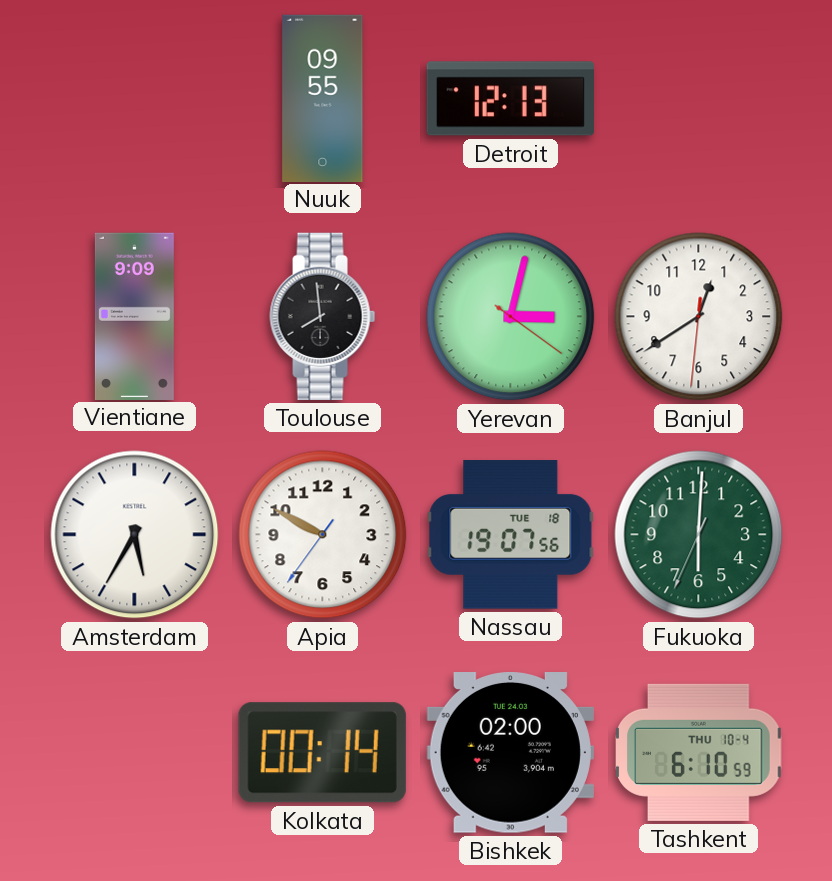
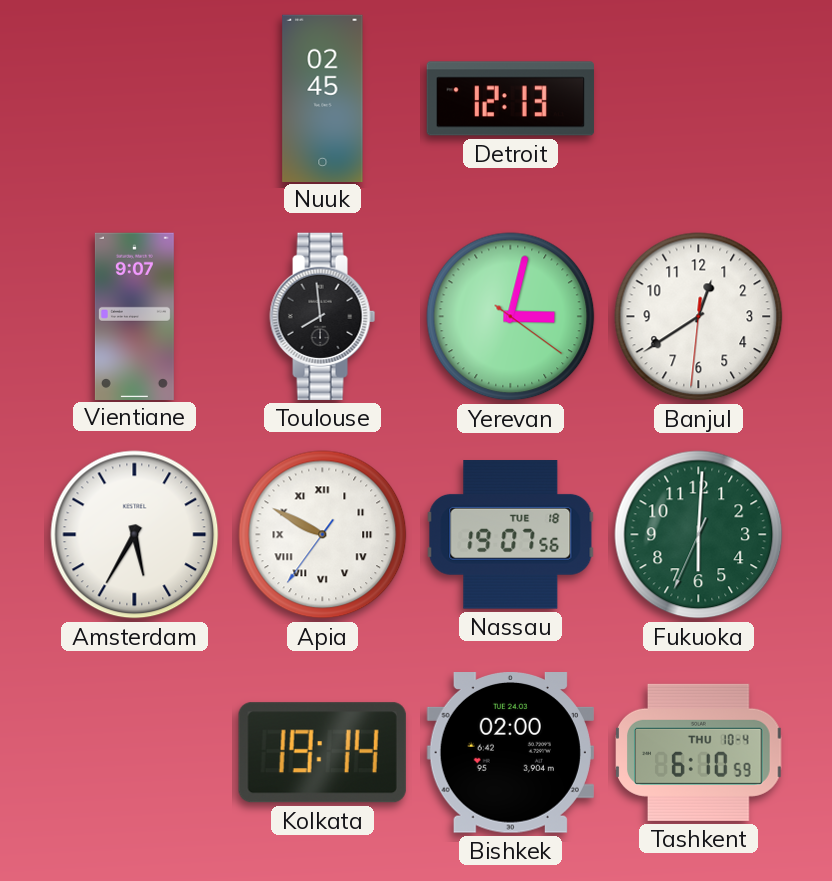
Nuuk: 09:55 -> 02:45
Vientiane: 9:09 -> 9:07
Apia numerals: Arabic -> Roman
Kolkata: 00:14 -> 19:14
